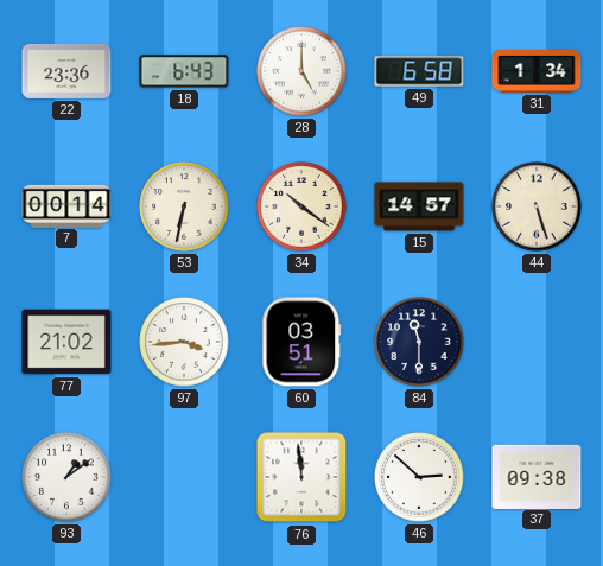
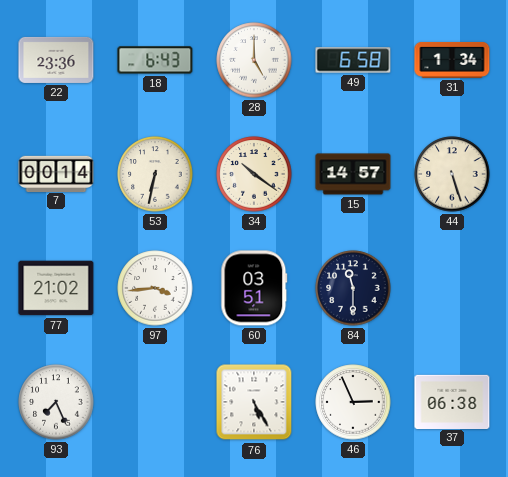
93: 1:09 -> 7:26
76: 11:59 -> 5:25
46: 2:52 -> 2:56
37: 09:38 -> 06:38
